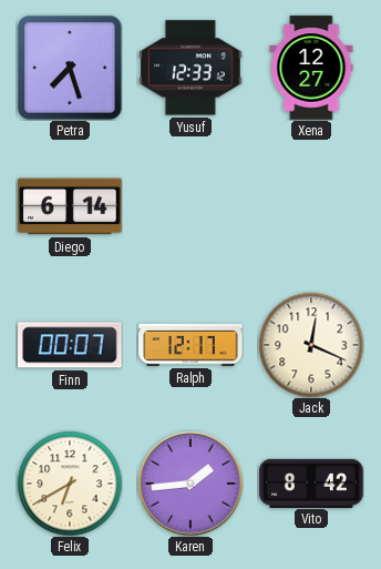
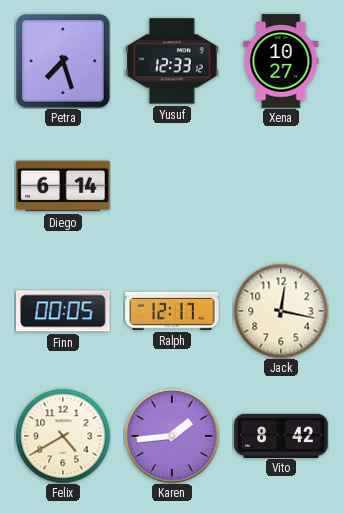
Xena: 12:27 -> 10:27
Finn: 00:07 -> 00:05
Jack: 12:19 -> 12:17
Felix: 6:40 -> 4:40
